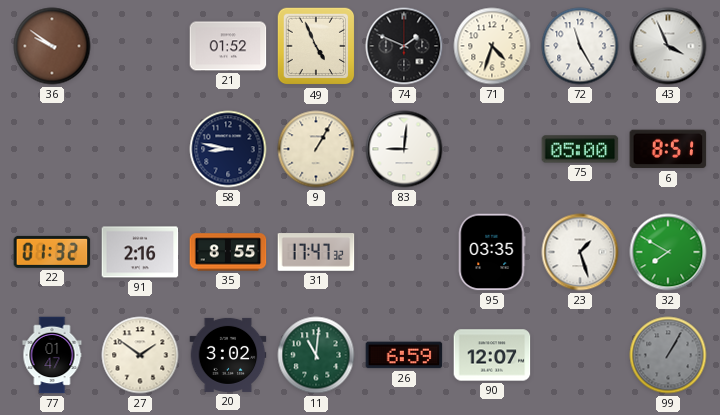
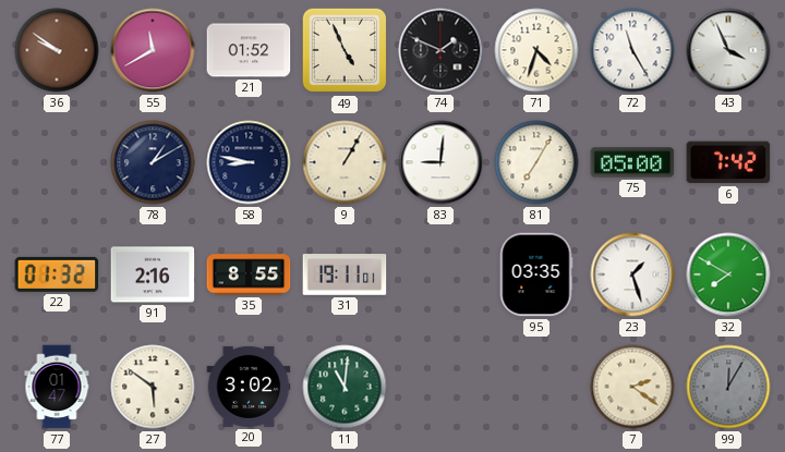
55: none -> 11:40
78: none -> 1:10
81: none -> 7:05
6: 8:51 -> 7:42
31: 17:47 -> 19:11
27: 1:51 -> 5:51
26: 6:59 -> none
90: 12:07 -> none
7: none -> 2:21
99: 1:05 -> 12:05
